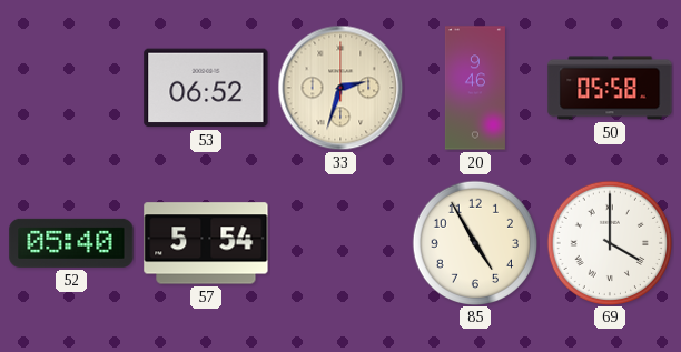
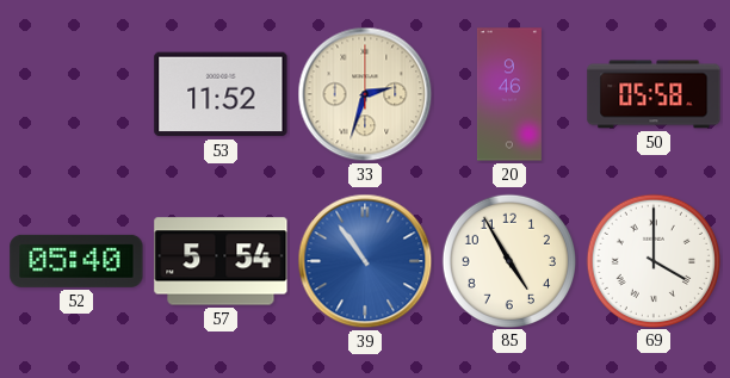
53: 06:52 -> 11:52
39: none -> 10:54
